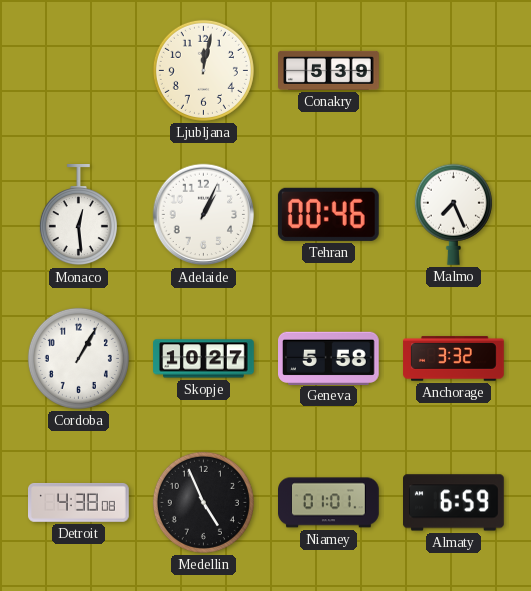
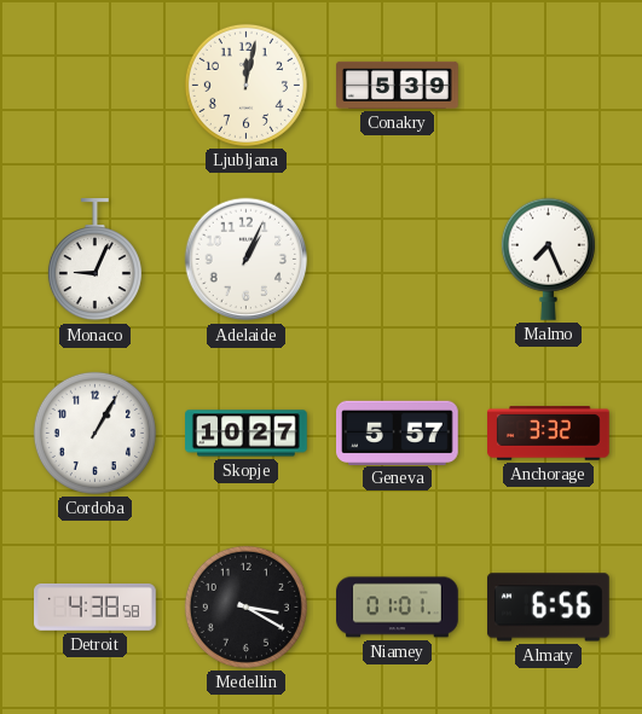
Monaco: 12:29 -> 9:04
Tehran: 00:46 -> none
Geneva: 5:58 -> 5:57
Detroit: 4:38:08 -> 4:38:58
Medellin: 4:56 -> 3:20
Almaty: 6:59 -> 6:56
